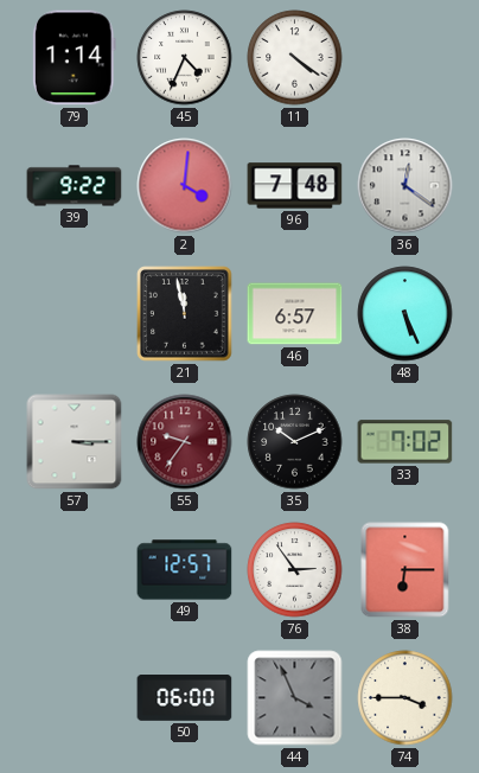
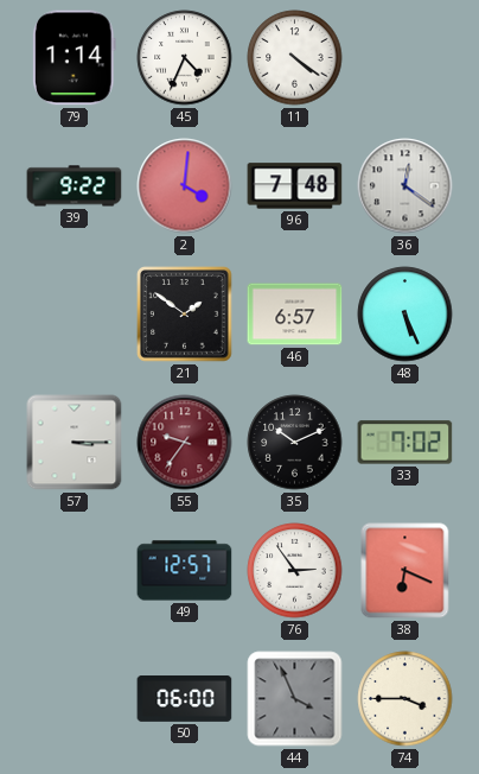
21: 11:58 -> 1:51
38: 6:15 -> 6:19
